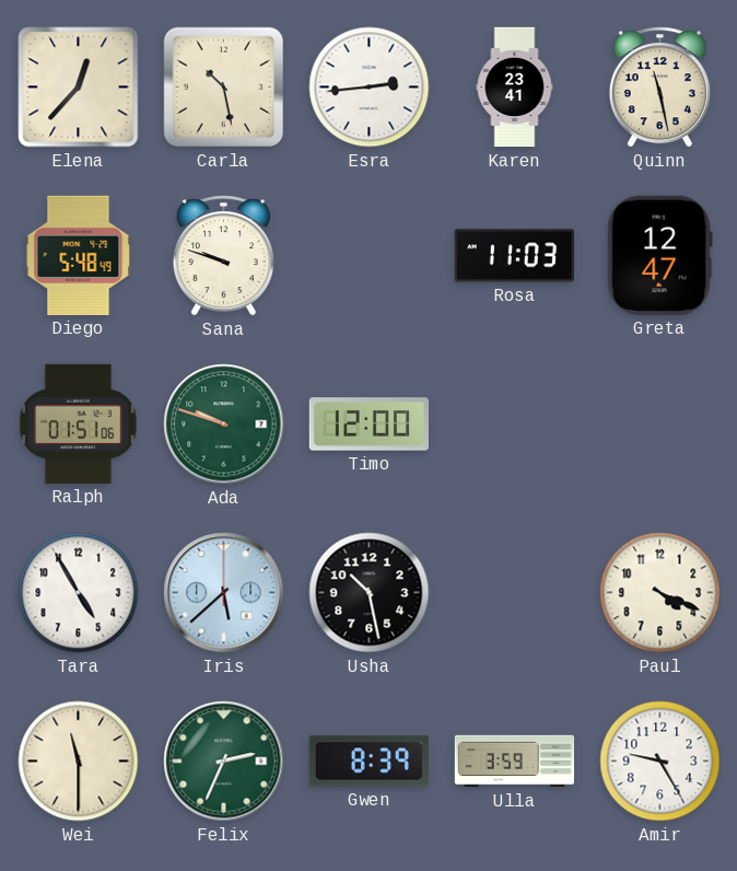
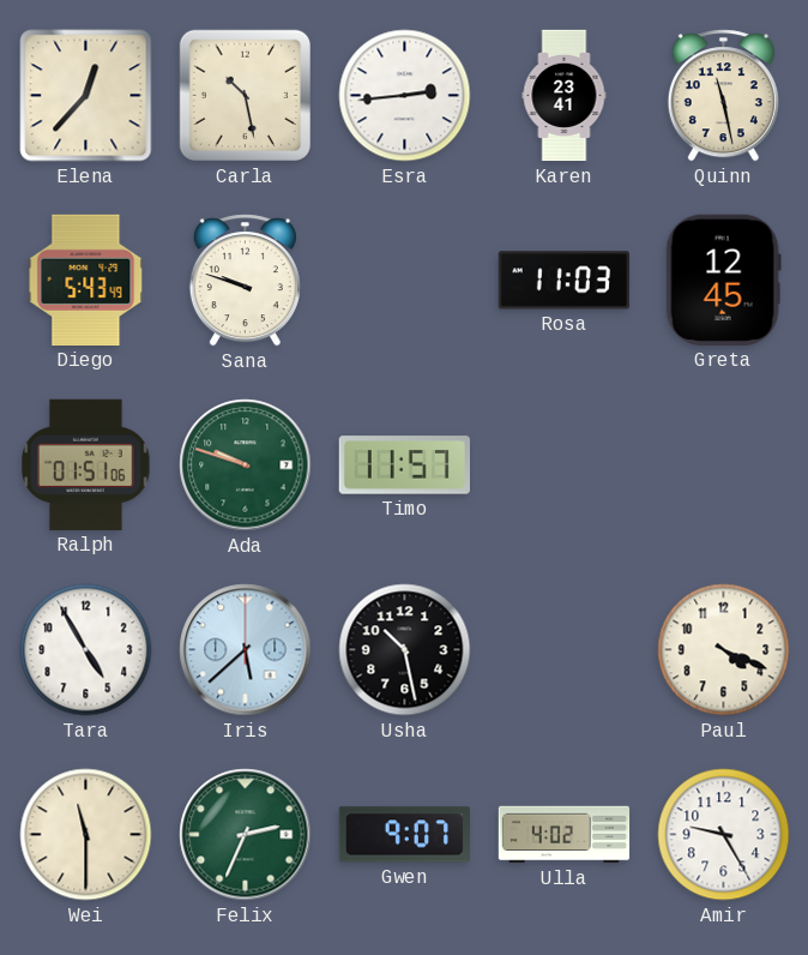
Diego: 5:48 -> 5:43
Greta: 12:47 -> 12:45
Timo: 12:00 -> 11:57
Gwen: 8:39 -> 9:07
Ulla: 3:59 -> 4:02
